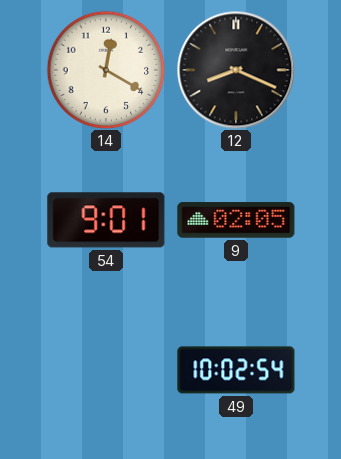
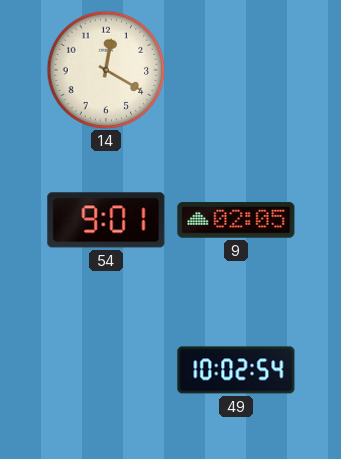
12: 8:19 -> none
